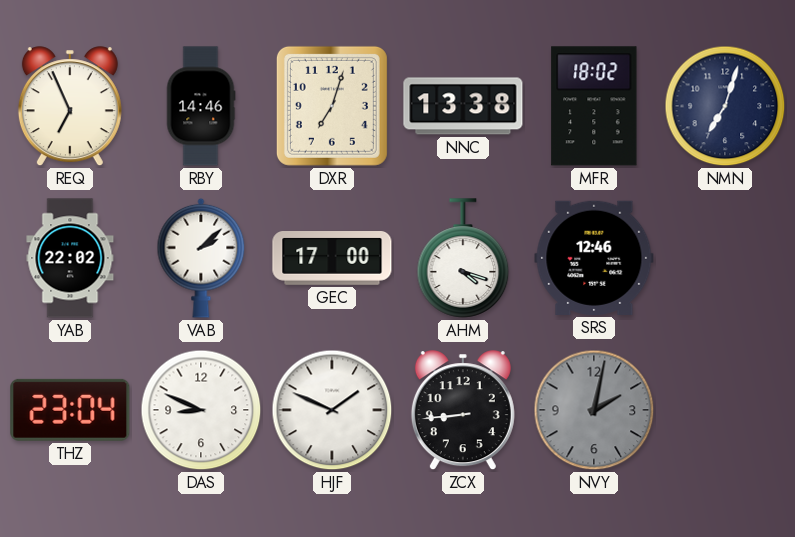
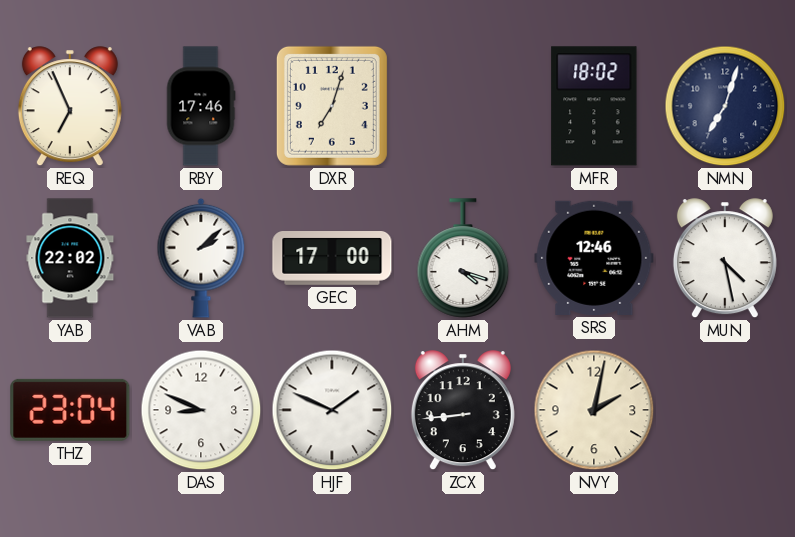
RBY: 14:46 -> 17:46
NNC: 13:38 -> none
MUN: none -> 4:28
NVY dial: grey -> cream
